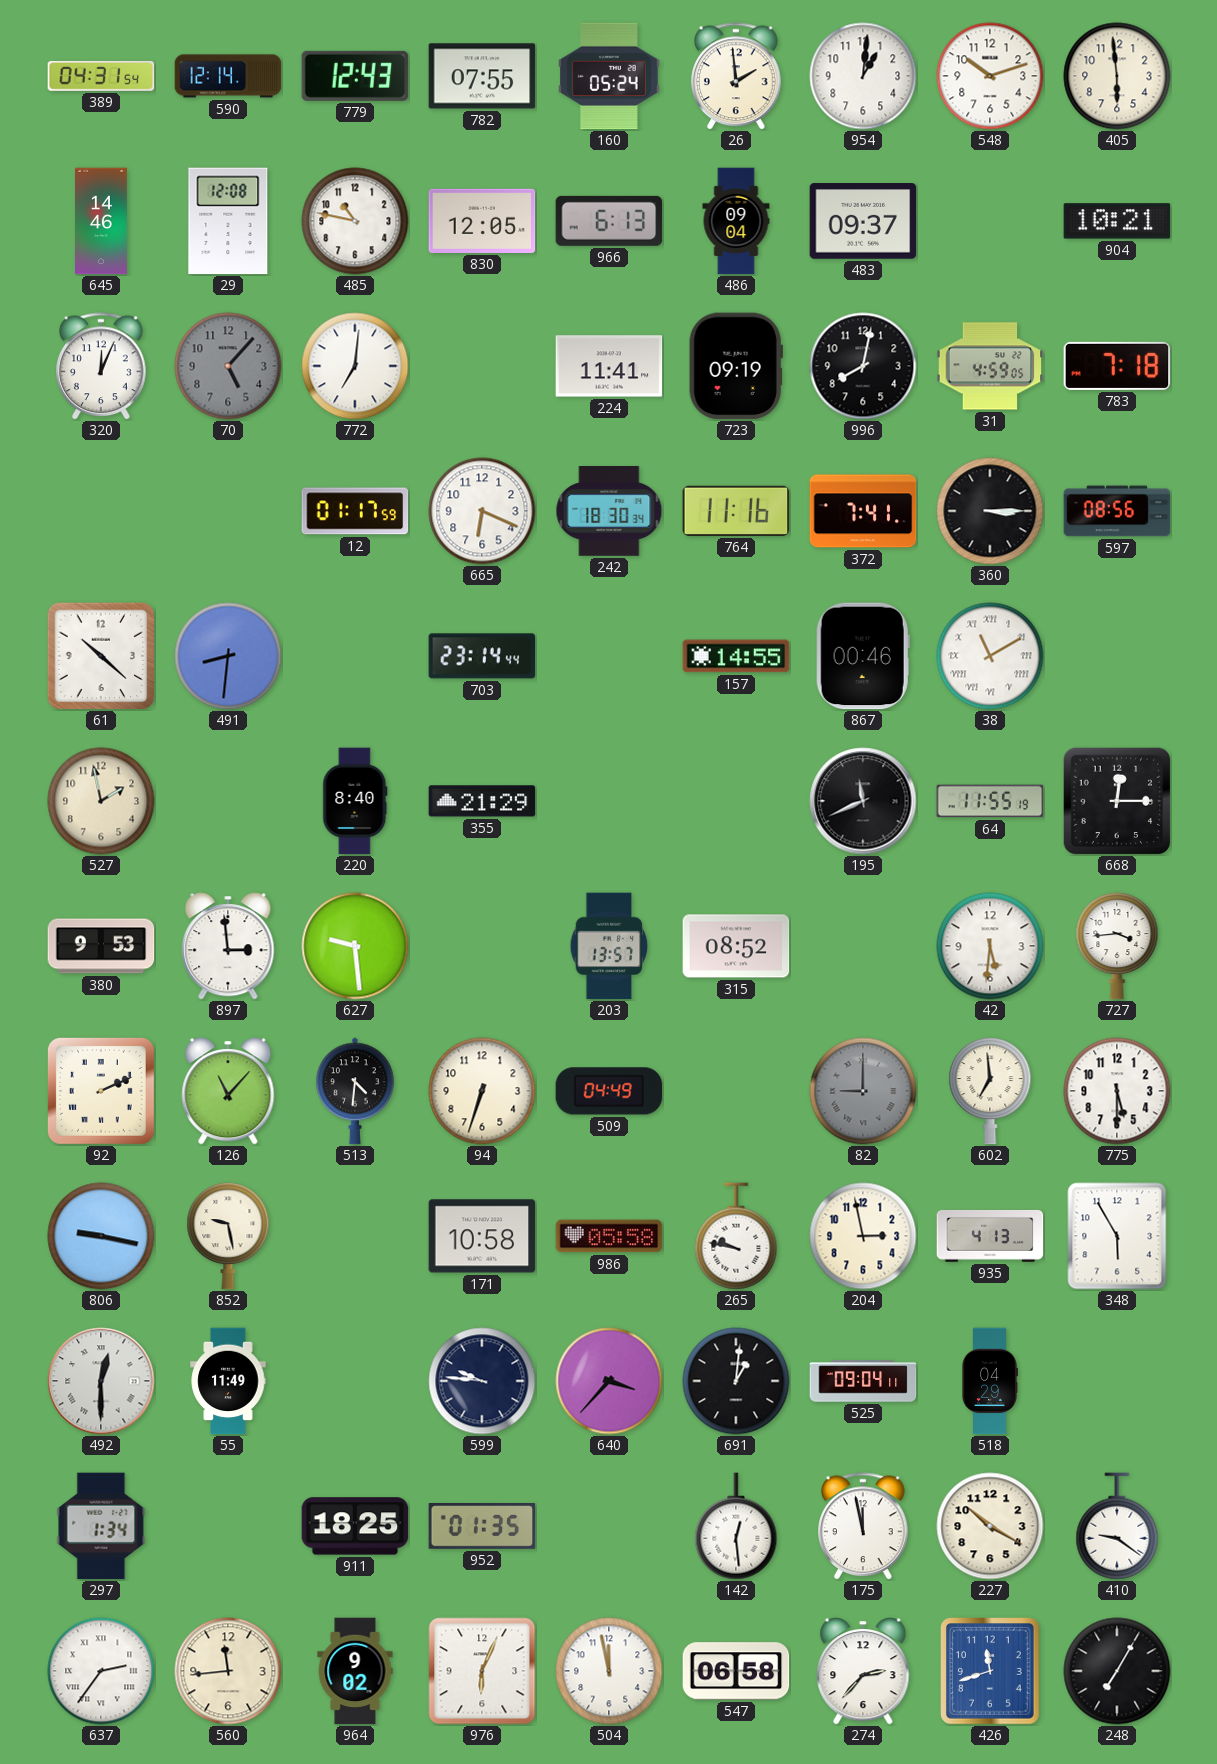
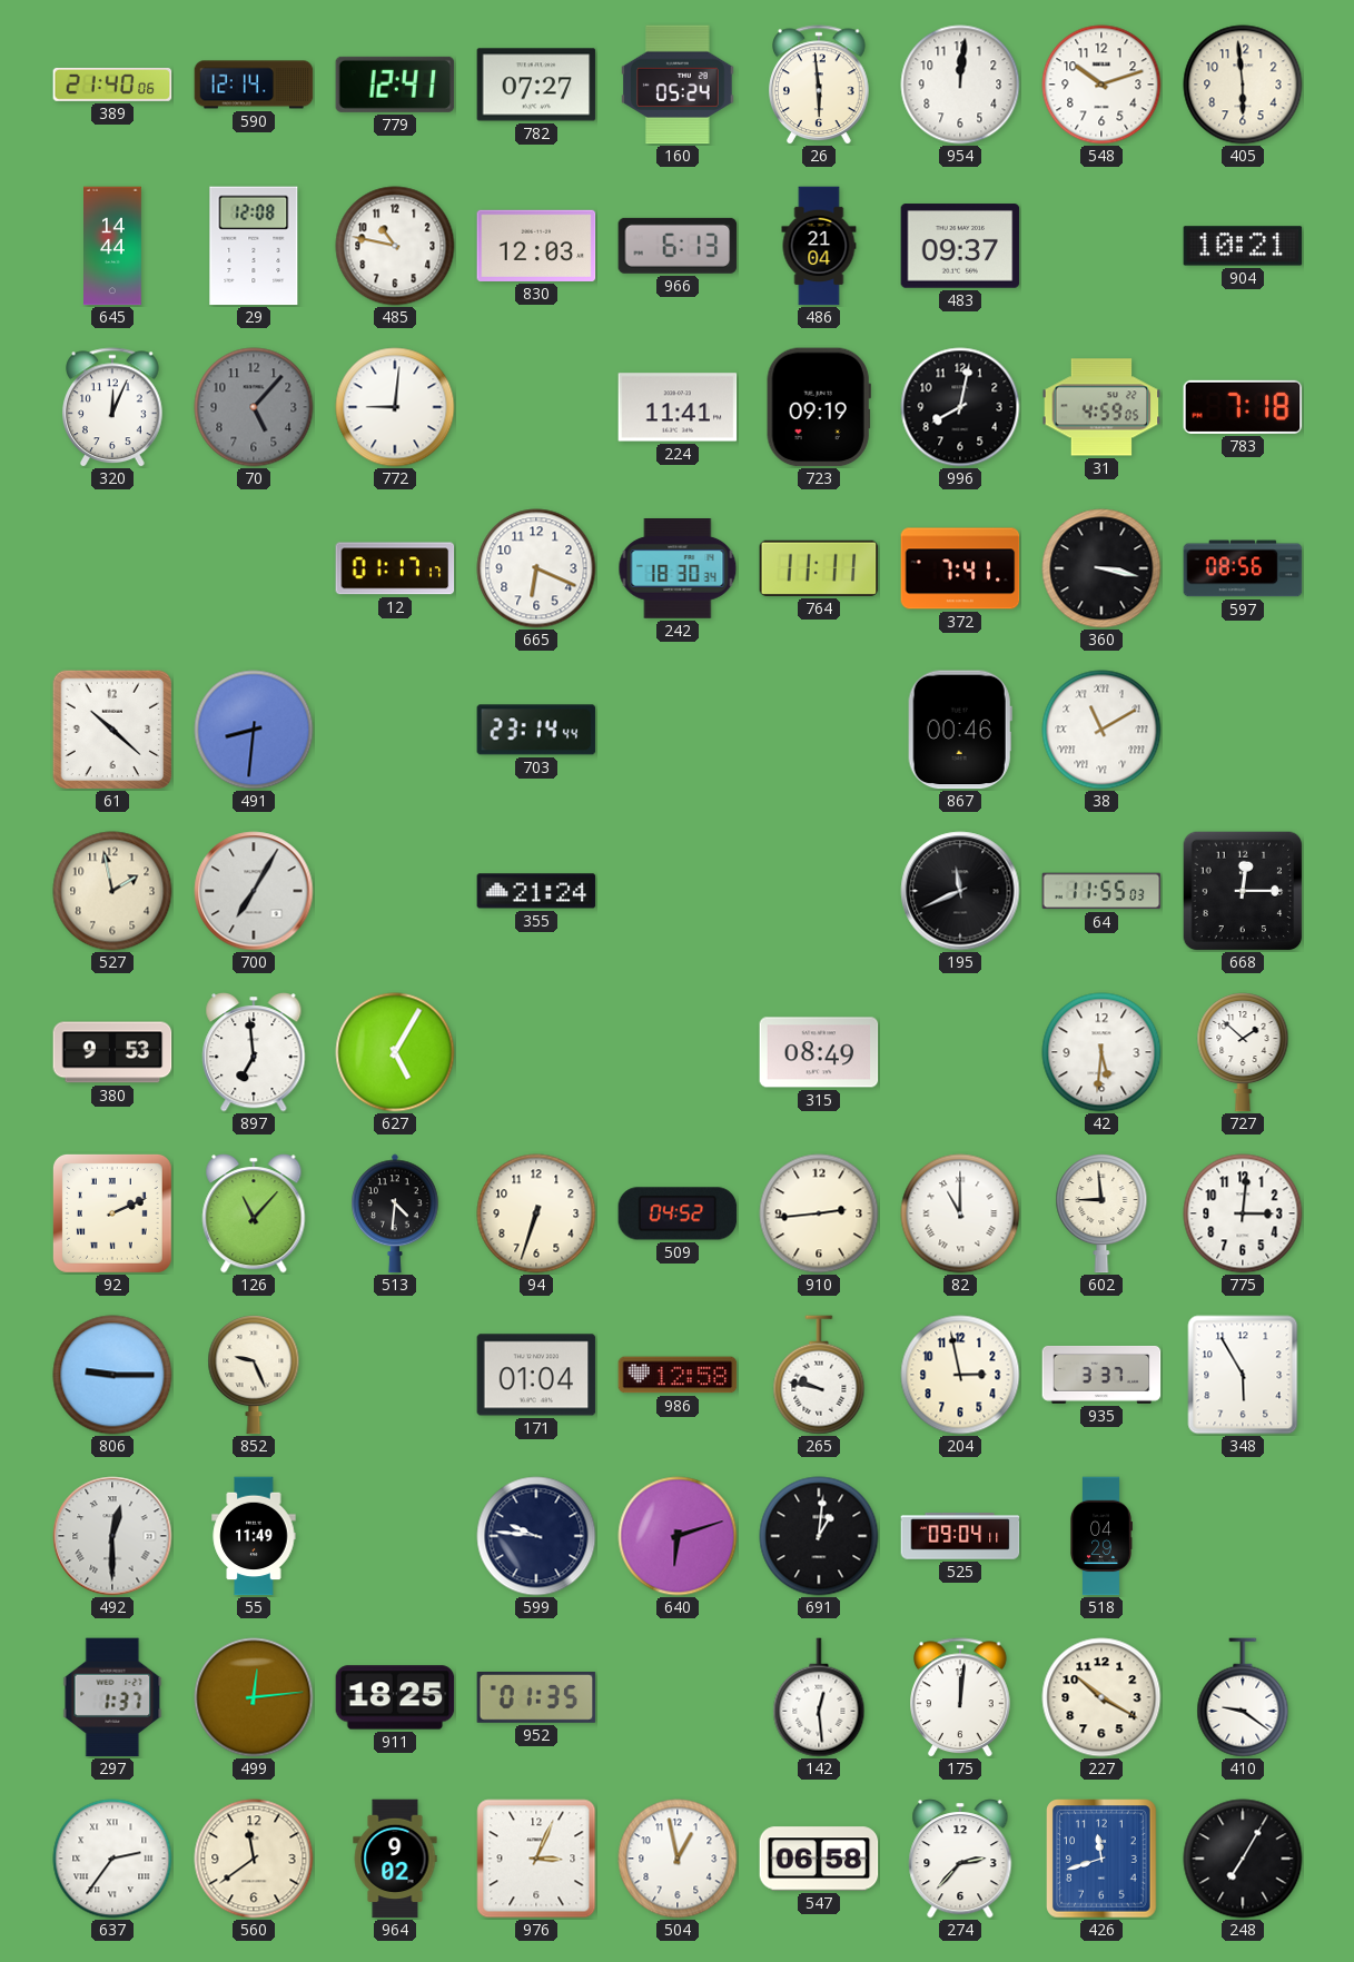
389: 04:31 -> 21:40
779: 12:43 -> 12:41
782: 07:55 -> 07:27
26: 1:59 -> 5:59
954: 1:01 -> 12:01
645: 14:46 -> 14:44
830: 12:05 -> 12:03
486: 09:04 -> 21:04
772: 7:01 -> 9:01
12: 01:17:59 -> 01:17:17
764: 11:16 -> 11:11
360: 3:15 -> 3:17
157: 14:55 -> none
700: none -> 7:05
220: 8:40 -> none
355: 21:29 -> 21:24
64: 11:55:19 -> 11:55:03
897: 2:59 -> 6:59
627: 9:29 -> 5:05
203: 13:57 -> none
315: 08:52 -> 08:49
727: 3:44 -> 1:52
509: 04:49 -> 04:52
910: none -> 2:44
82: 9:00 -> 11:00
82 dial: grey -> white
602: 6:59 -> 8:59
775: 5:30 -> 3:01
806: 9:17 -> 9:15
852: 9:28 -> 9:26
171: 10:58 -> 01:04
986: 05:58 -> 12:58
935: 4:13 -> 3:37
640: 3:37 -> 6:12
297: 1:34 -> 1:37
499: none -> 12:14
175: 11:58 -> 12:01
560: 11:44 -> 11:39
976: 6:04 -> 3:04
504: 11:58 -> 12:58
